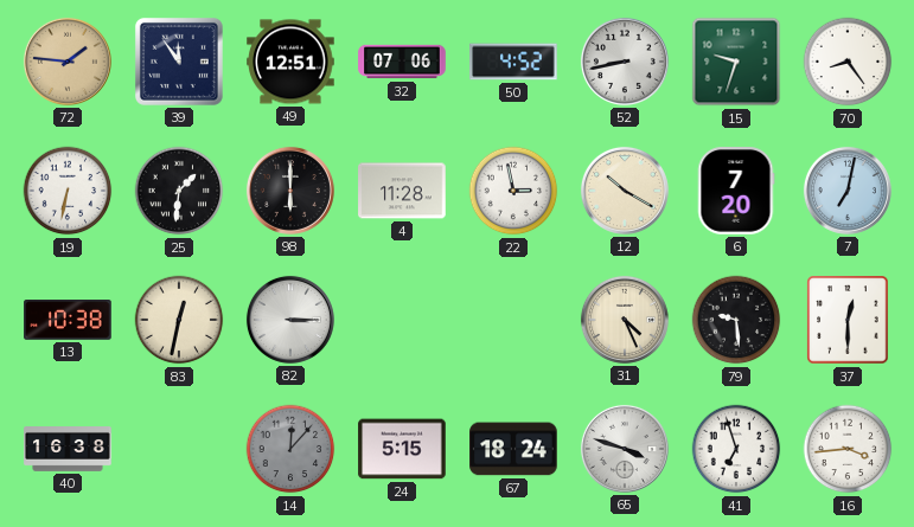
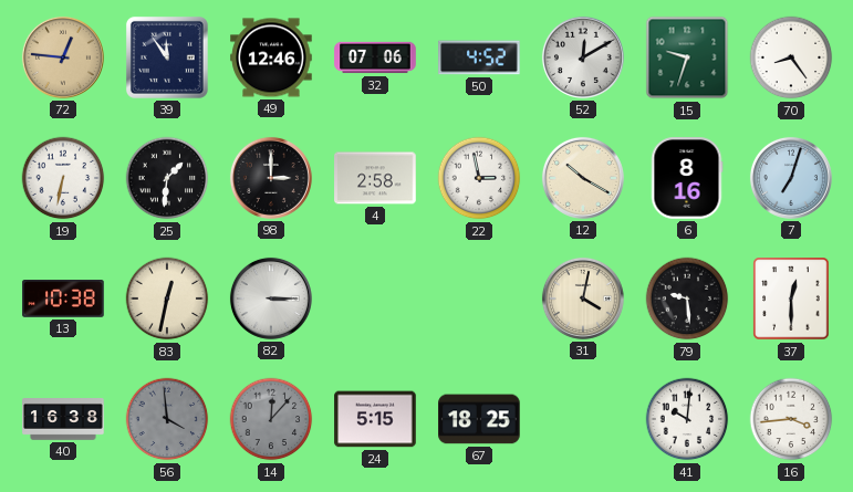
72: 1:46 -> 12:46
49: 12:51 -> 12:46
52: 8:43 -> 12:10
98: 6:00 -> 3:00
4: 11:28 -> 2:58
6: 7:20 -> 8:16
7: 7:02 -> 7:03
31: 4:26 -> 4:02
56: none -> 3:59
67: 18:24 -> 18:25
65: 3:48 -> none
41: 6:57 -> 10:01
